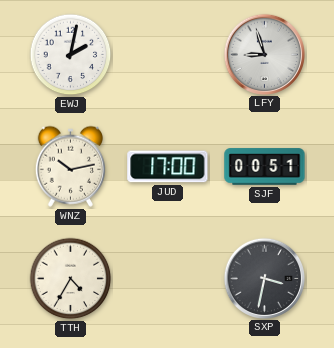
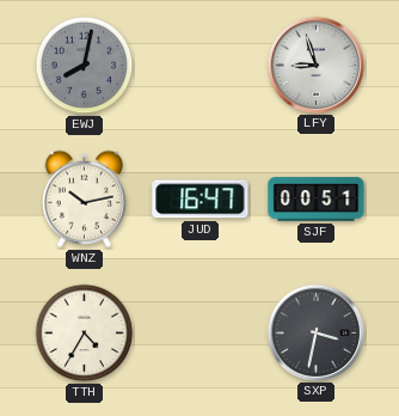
EWJ: 2:02 -> 8:02
EWJ dial: white -> grey
JUD: 17:00 -> 16:47
